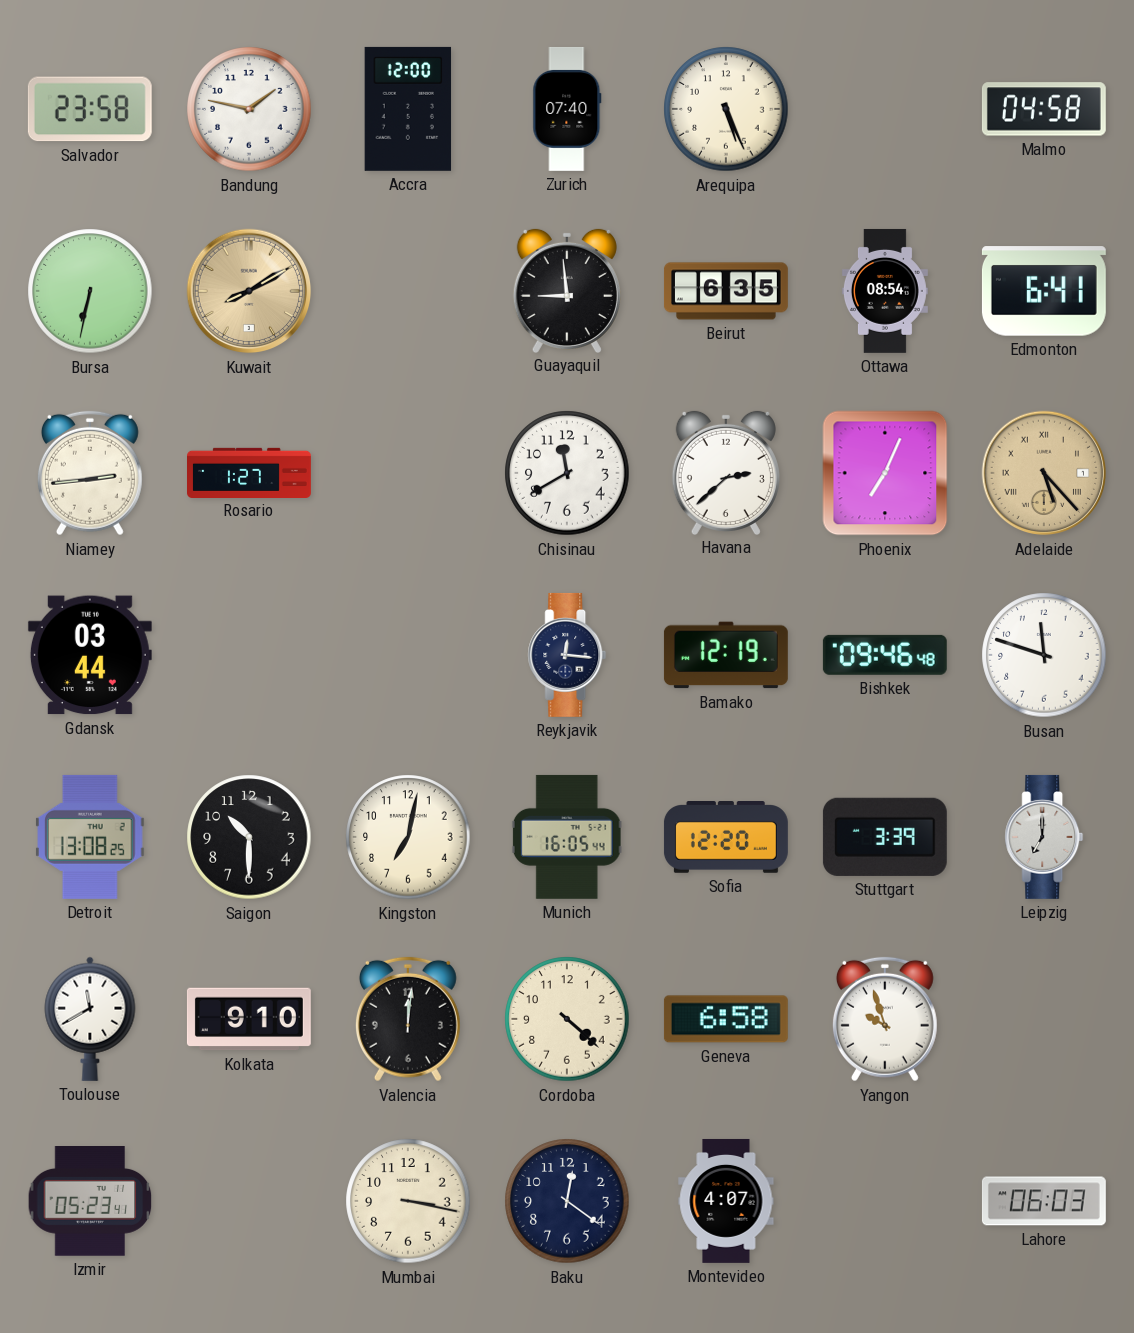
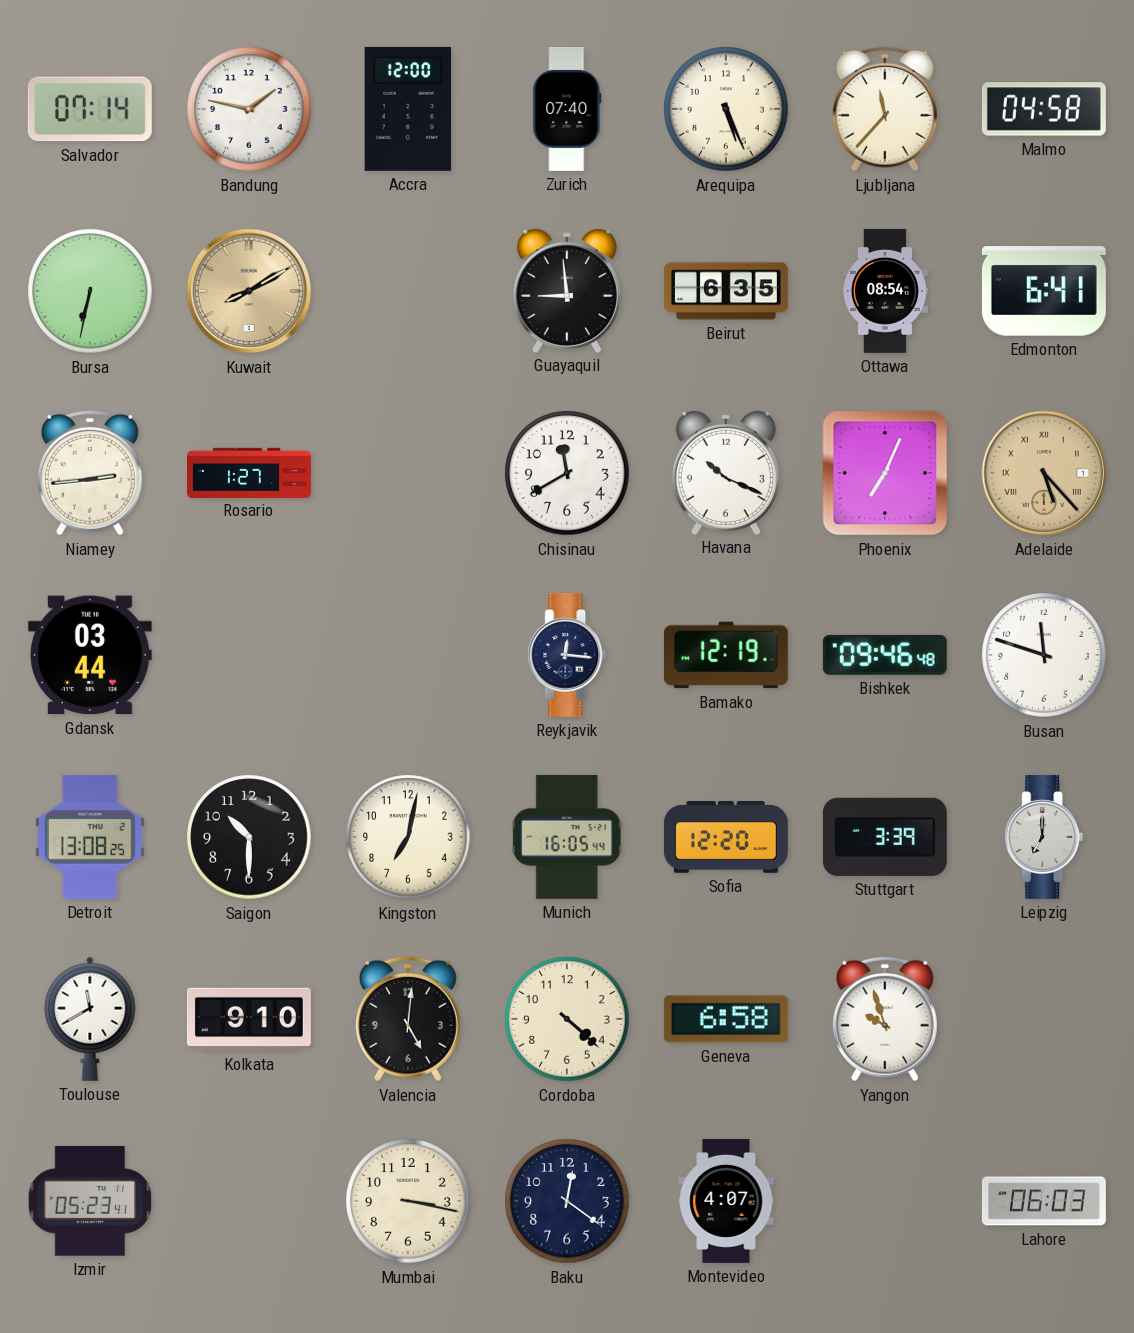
Salvador: 23:58 -> 07:14
Ljubljana: none -> 11:37
Havana: 2:38 -> 10:19
Valencia: 12:01 -> 5:01
